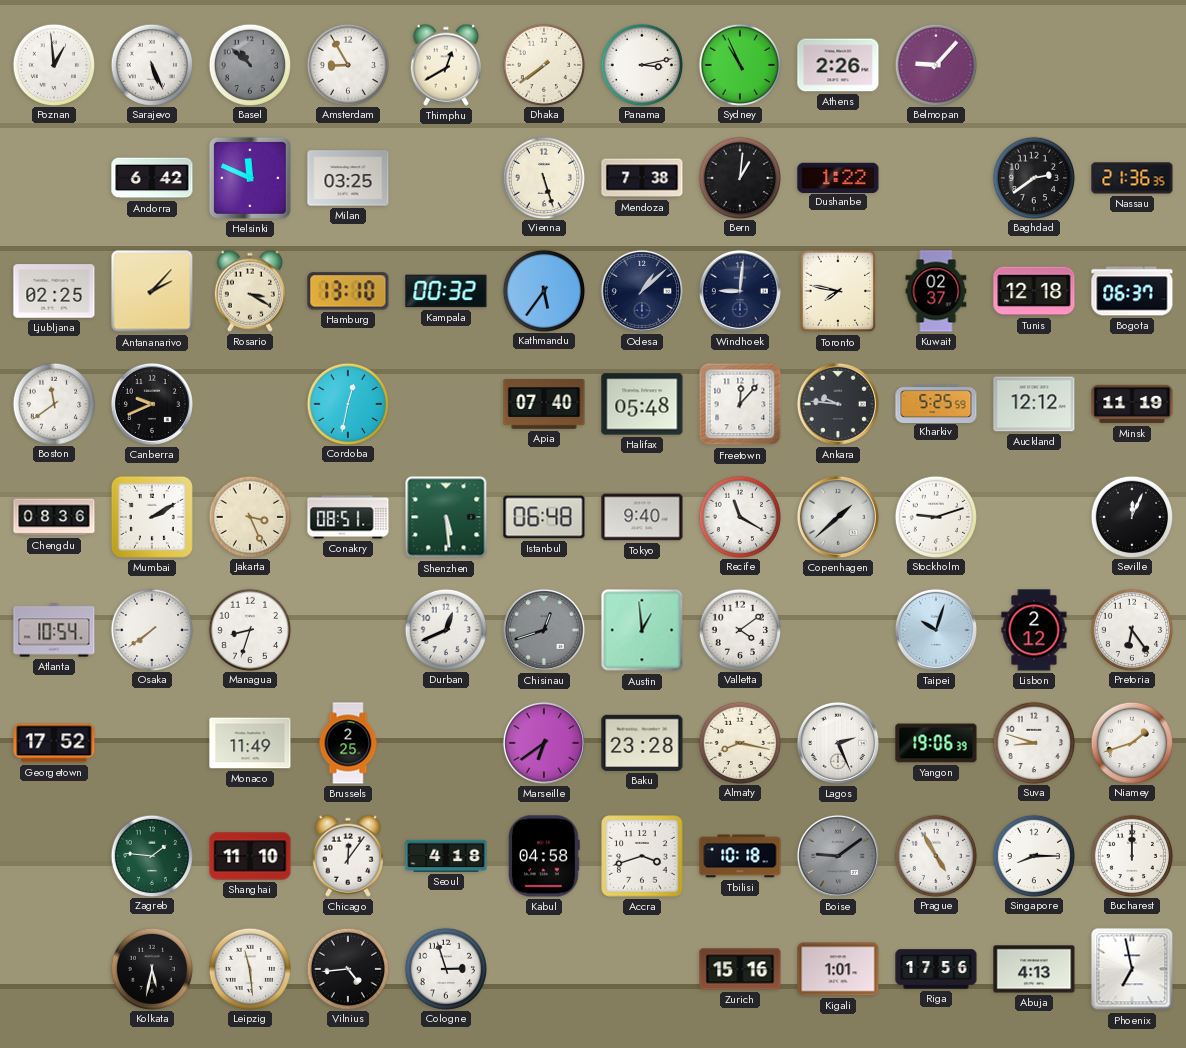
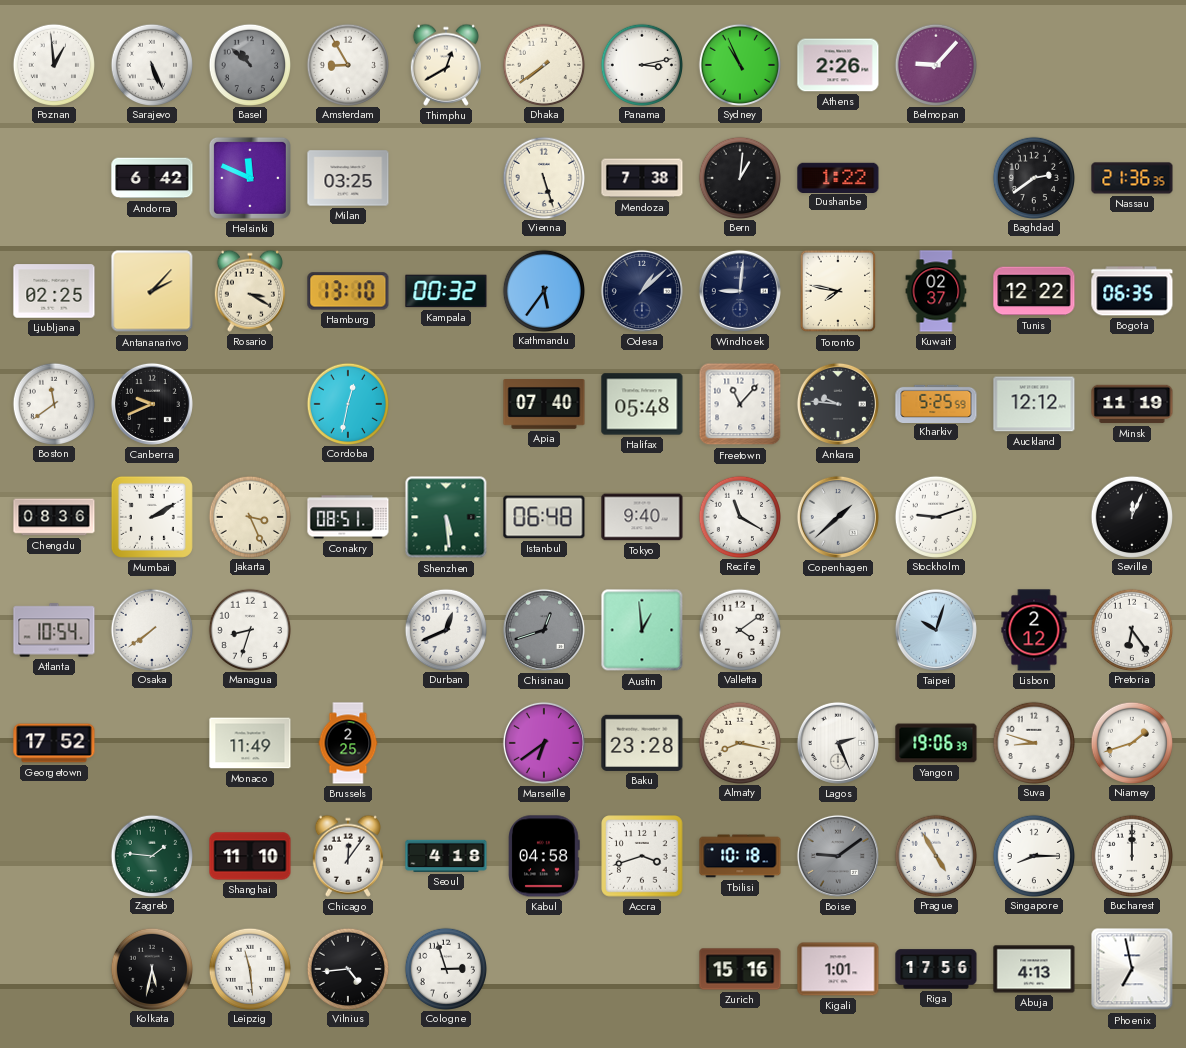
Tunis: 12:18 -> 12:22
Bogota: 06:37 -> 06:35
Freetown: 12:07 -> 11:07
